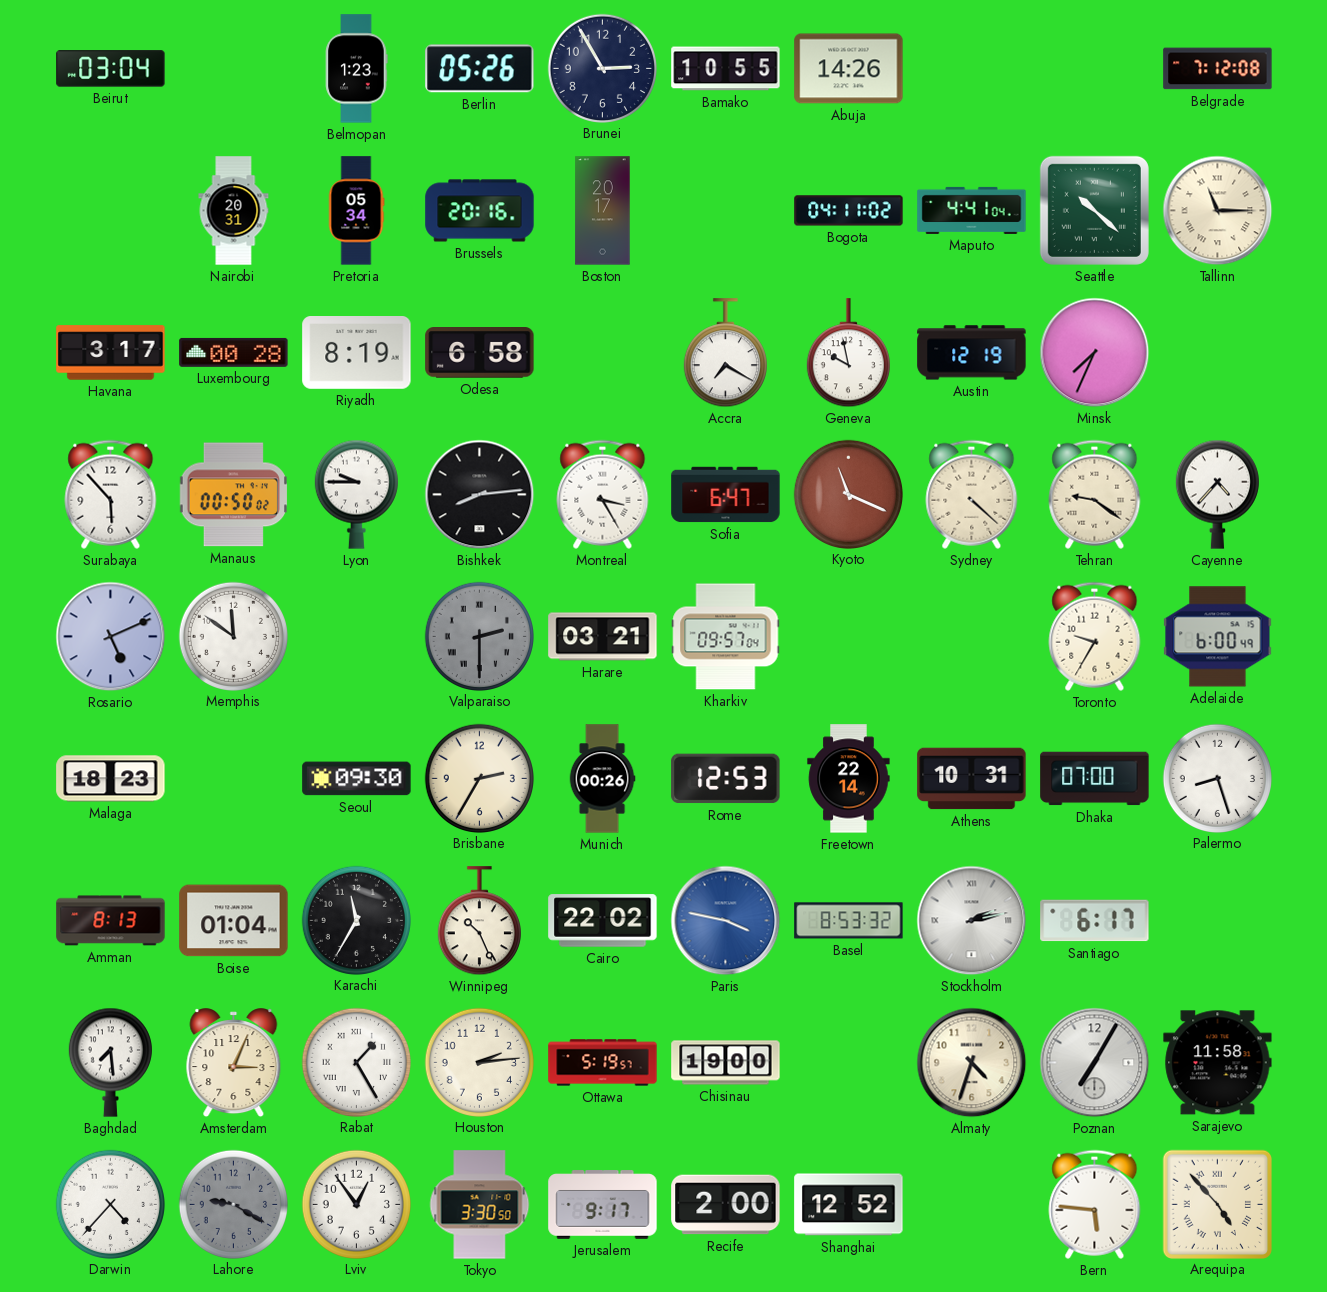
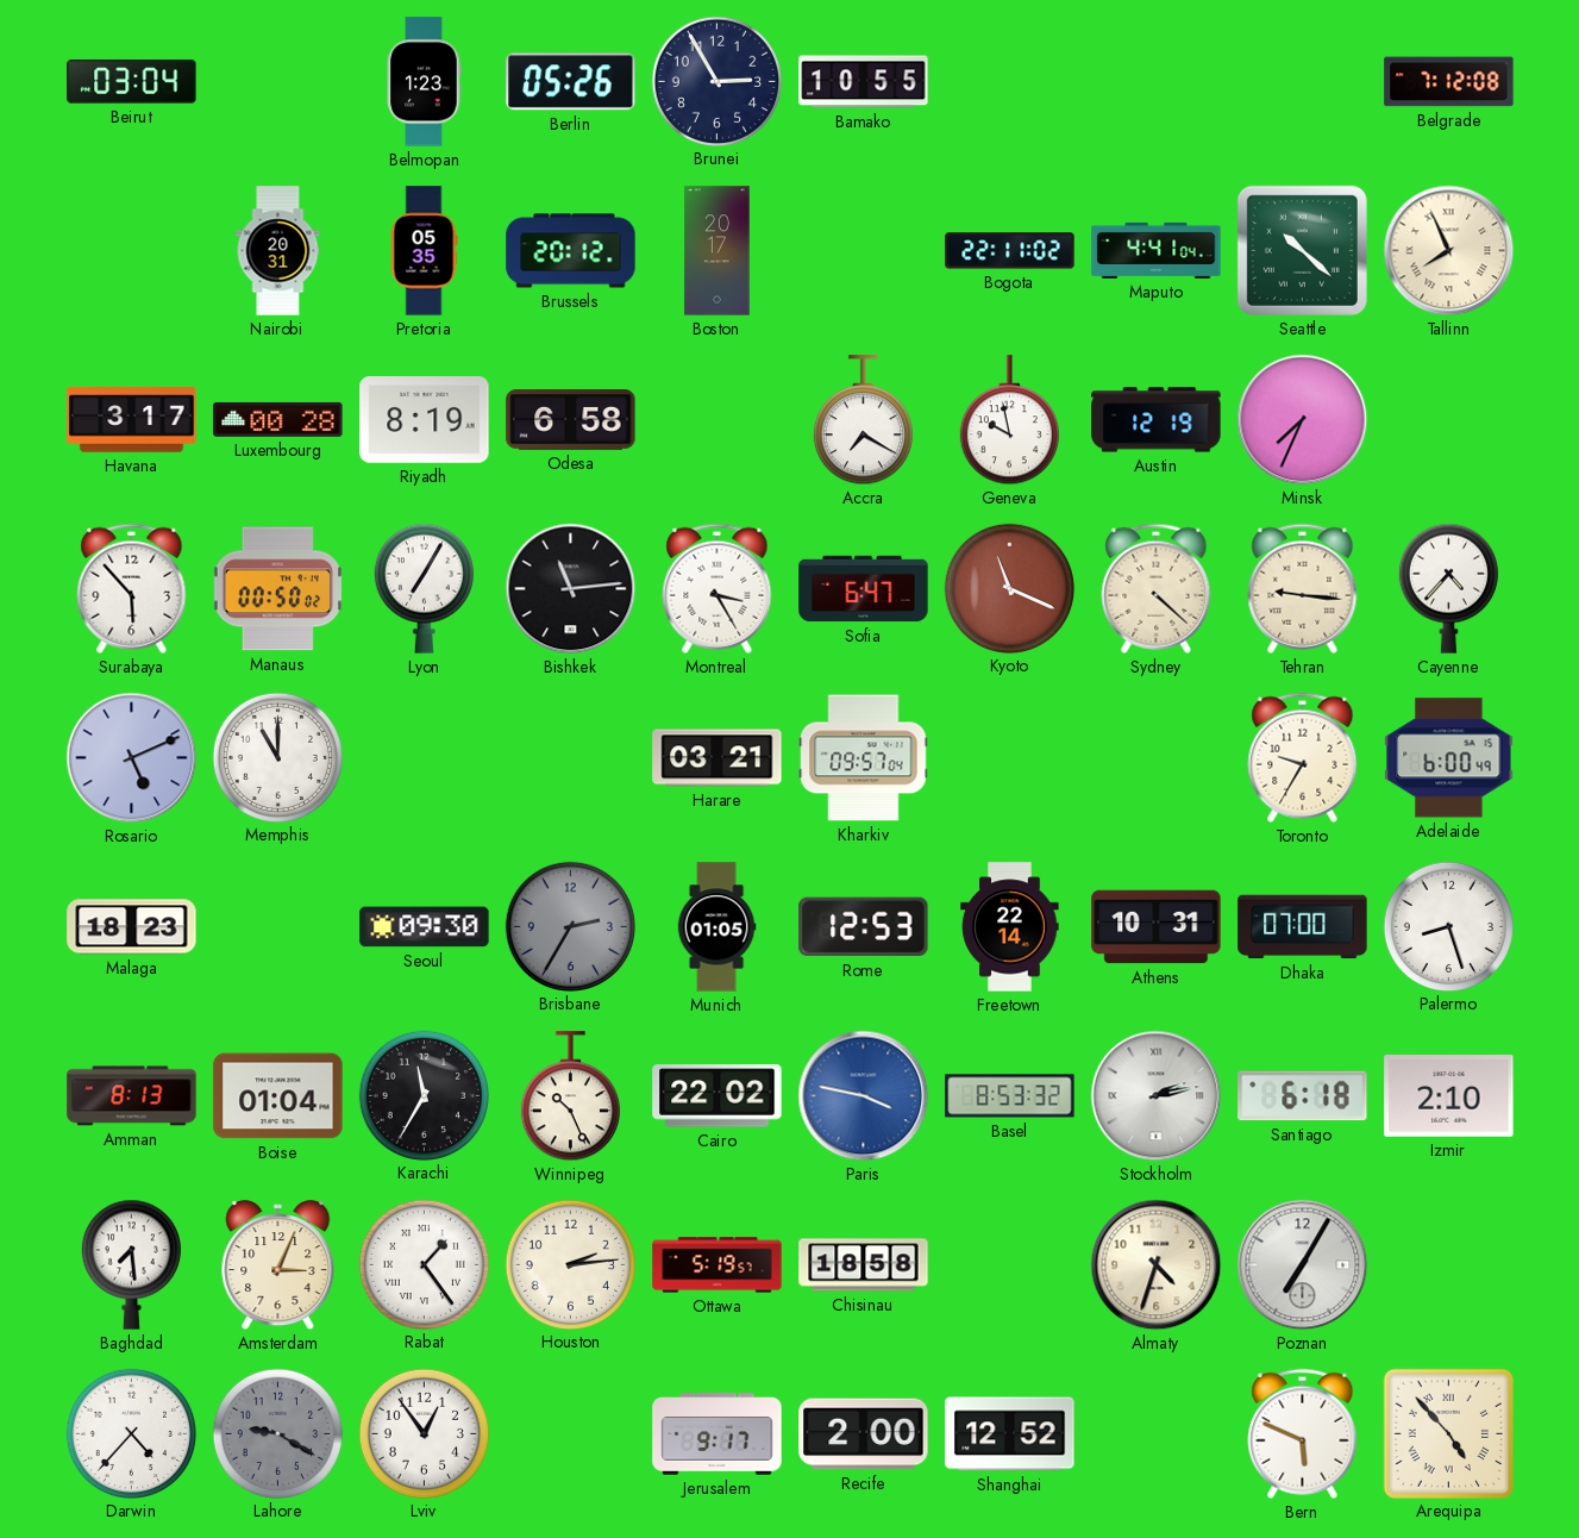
Abuja: 14:26 -> none
Pretoria: 05:34 -> 05:35
Brussels: 20:16 -> 20:12
Bogota: 04:11 -> 22:11
Tallinn: 11:15 -> 7:56
Lyon: 9:45 -> 7:05
Bishkek: 8:14 -> 11:14
Tehran: 9:21 -> 9:16
Memphis: 11:51 -> 11:00
Valparaiso: 2:30 -> none
Brisbane dial: cream -> grey
Munich: 00:26 -> 01:05
Santiago: 6:17 -> 6:18
Izmir: none -> 2:10
Rabat: 1:25 -> 1:24
Chisinau: 19:00 -> 18:58
Sarajevo: 11:58 -> none
Tokyo: 3:30 -> none
Bern: 5:46 -> 5:49
